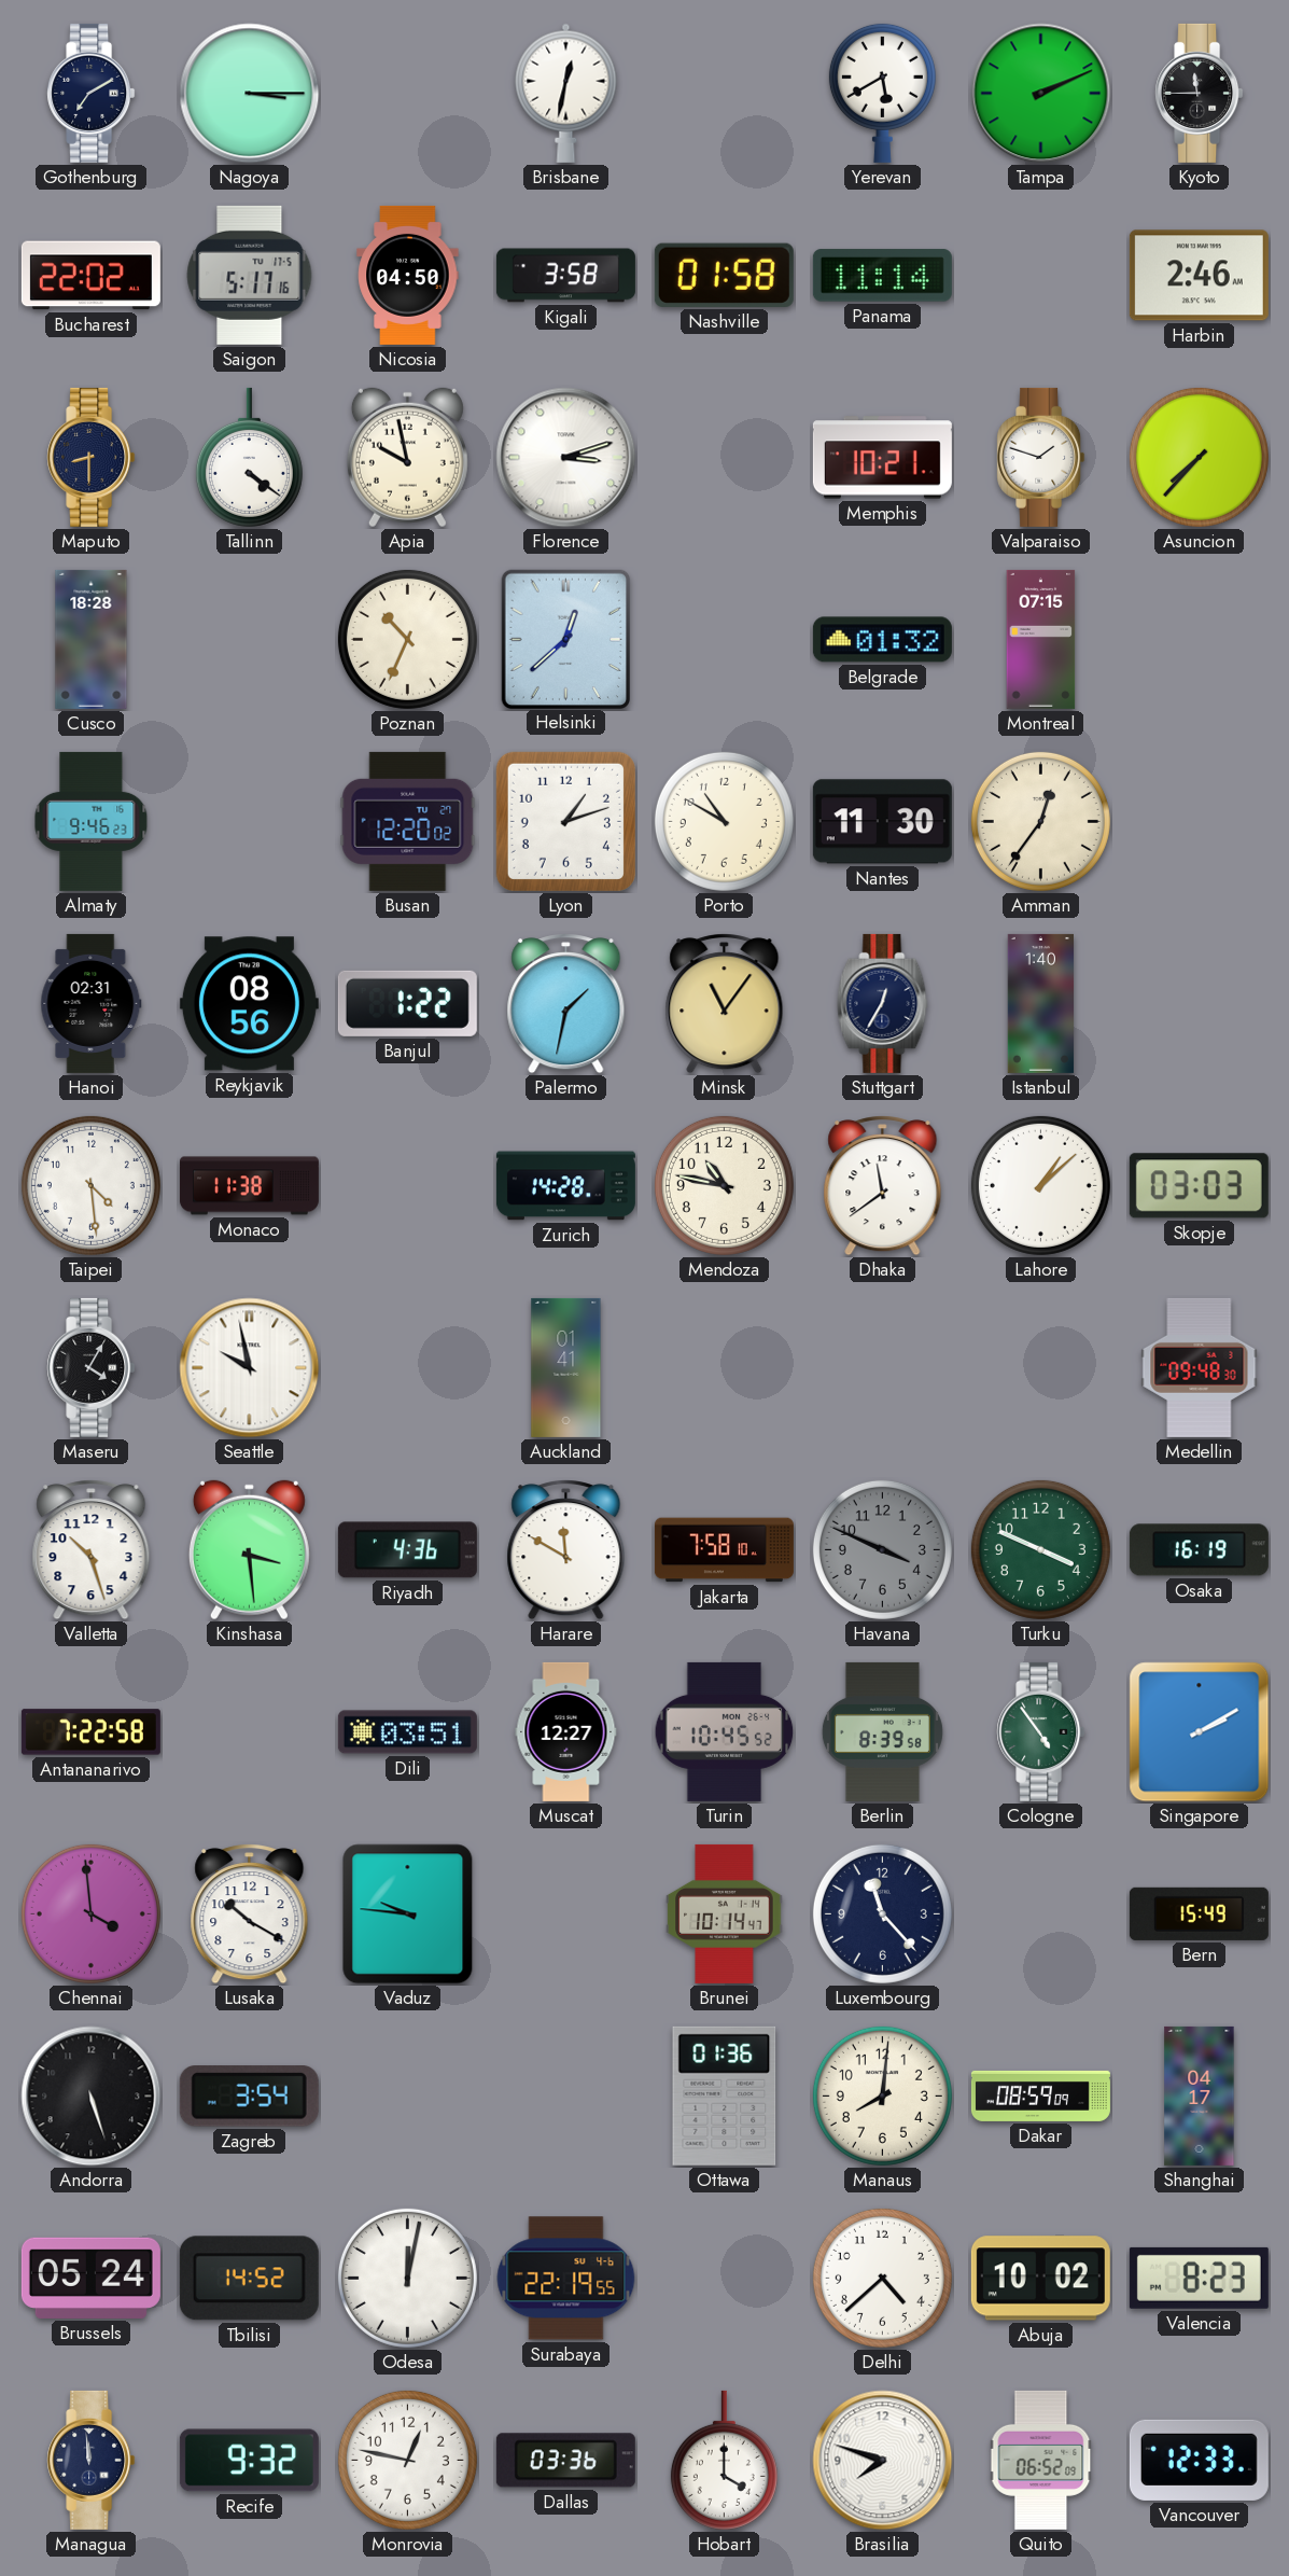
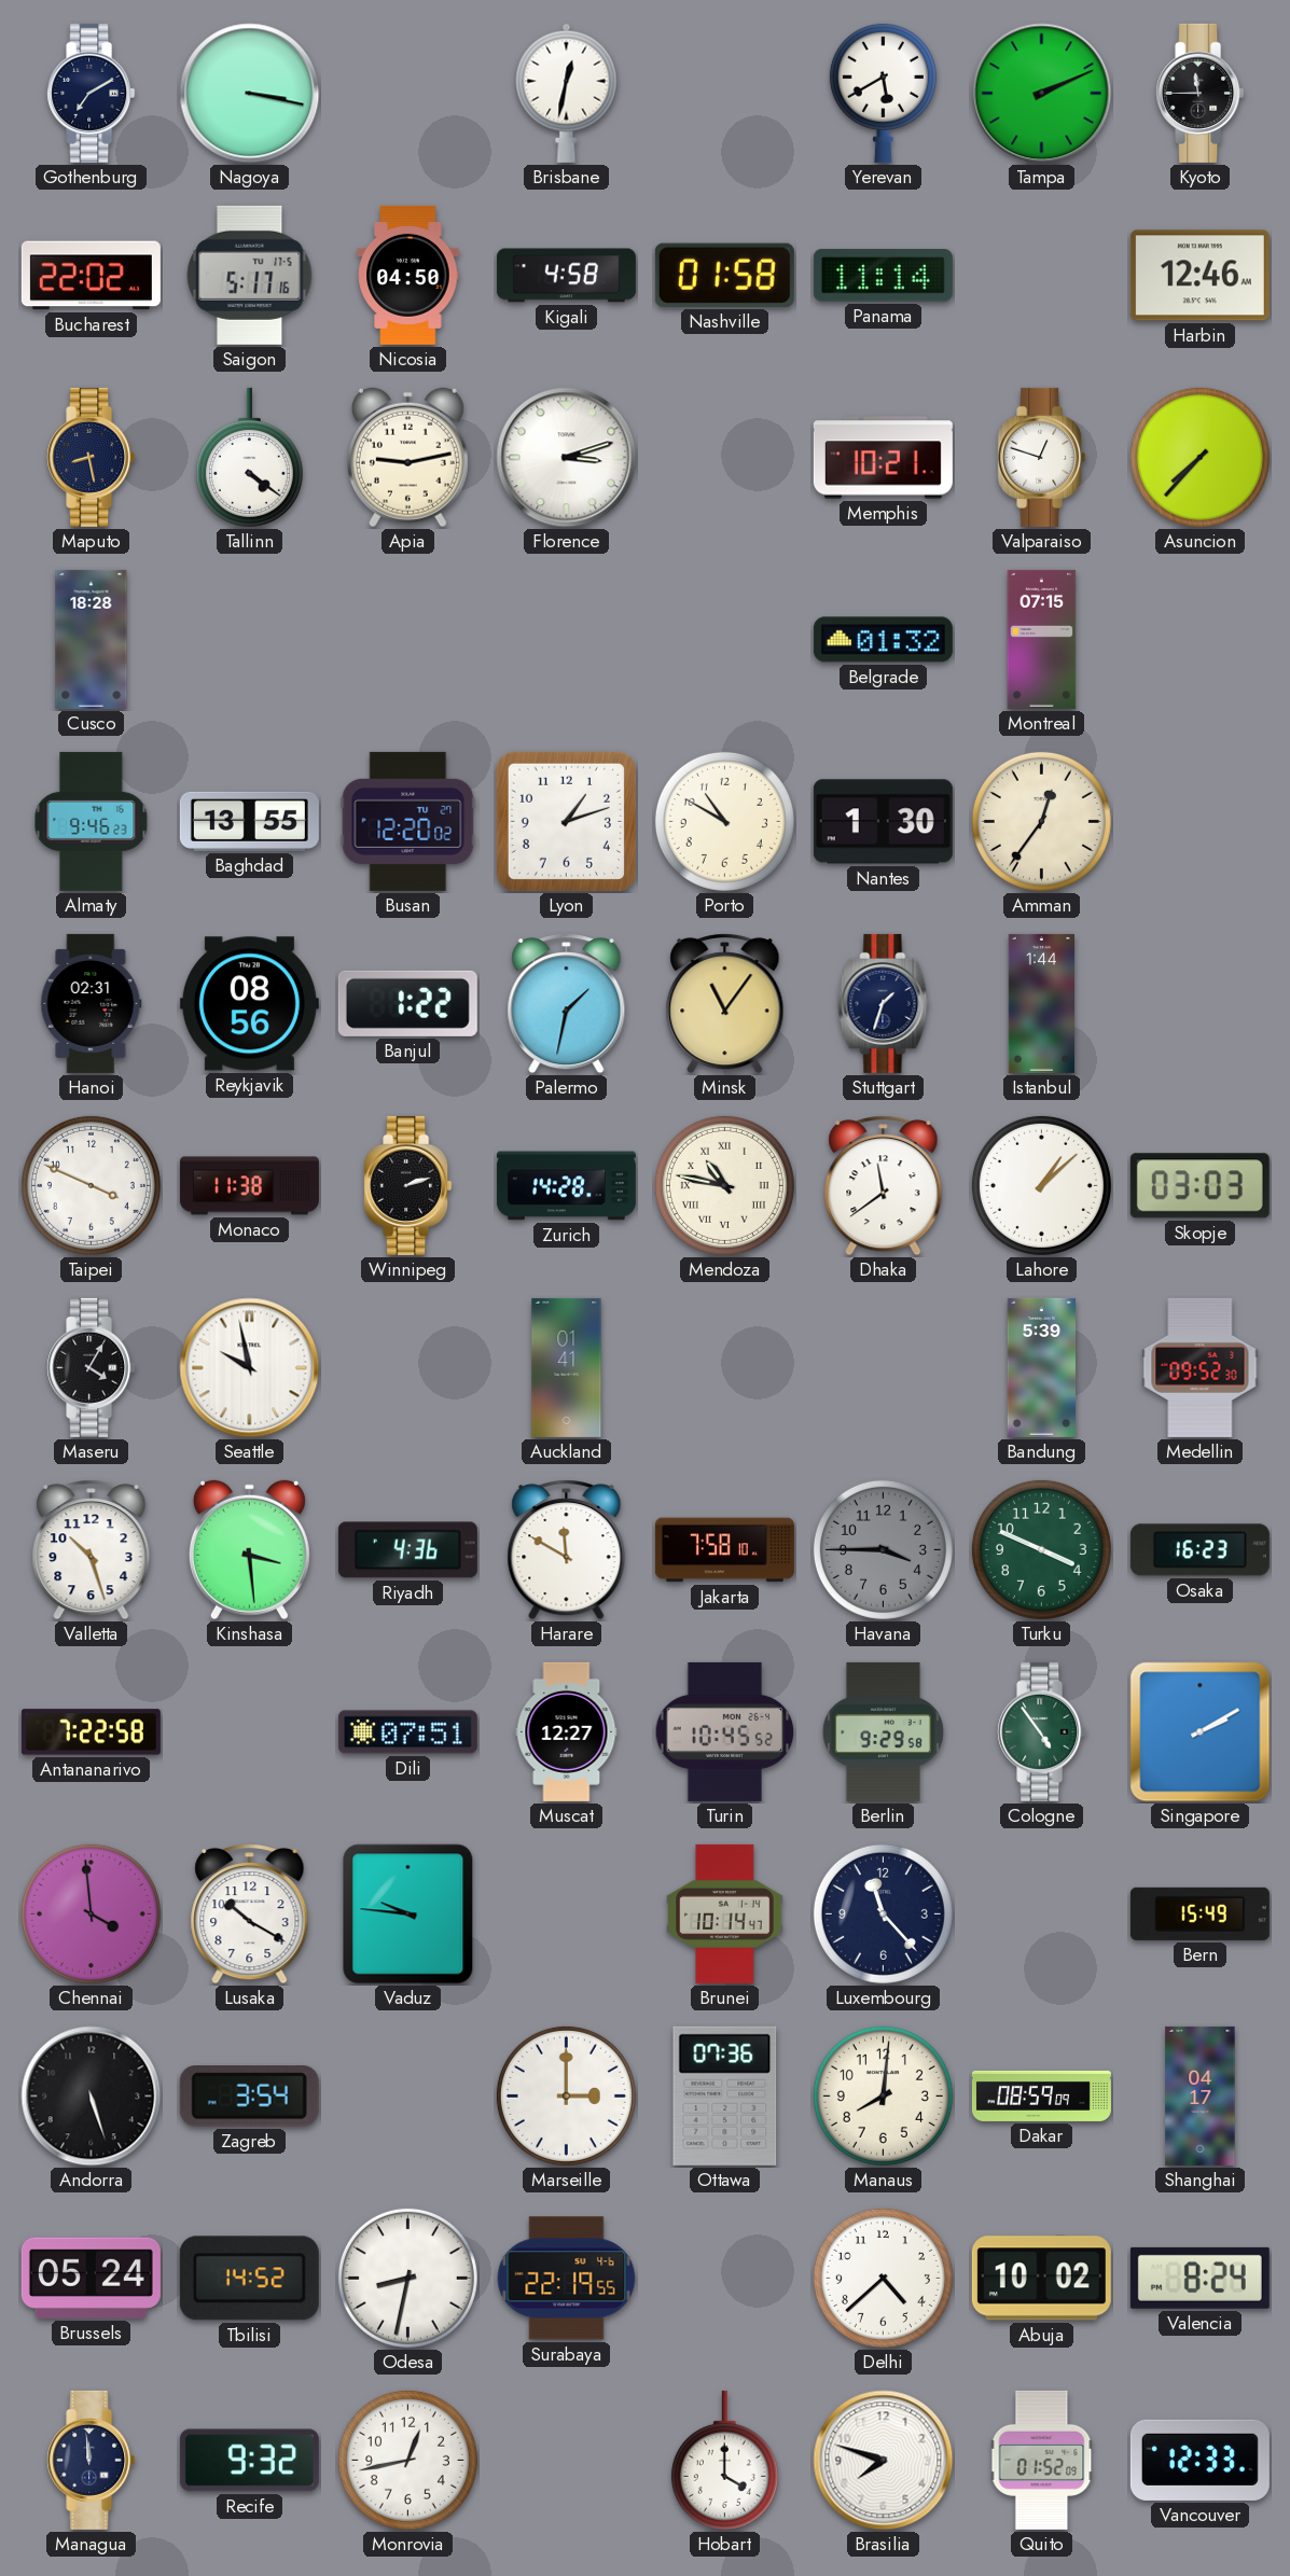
Nagoya: 3:15 -> 3:17
Kigali: 3:58 -> 4:58
Harbin: 2:46 -> 12:46
Maputo: 8:30 -> 8:28
Apia: 9:58 -> 9:13
Valparaiso: 1:48 -> 12:48
Poznan: 10:34 -> none
Helsinki: 12:38 -> none
Baghdad: none -> 13:55
Nantes: 11:30 -> 1:30
Stuttgart: 12:35 -> 1:33
Istanbul: 1:40 -> 1:44
Taipei: 4:29 -> 3:49
Winnipeg: none -> 2:12
Mendoza numerals: Arabic -> Roman
Bandung: none -> 5:39
Medellin: 09:48 -> 09:52
Havana: 3:49 -> 3:45
Osaka: 16:19 -> 16:23
Dili: 03:51 -> 07:51
Berlin: 8:39 -> 9:29
Marseille: none -> 3:00
Ottawa: 01:36 -> 07:36
Odesa: 12:02 -> 8:32
Valencia: 8:23 -> 8:24
Monrovia: 12:47 -> 12:43
Dallas: 03:36 -> none
Quito: 06:52 -> 01:52
